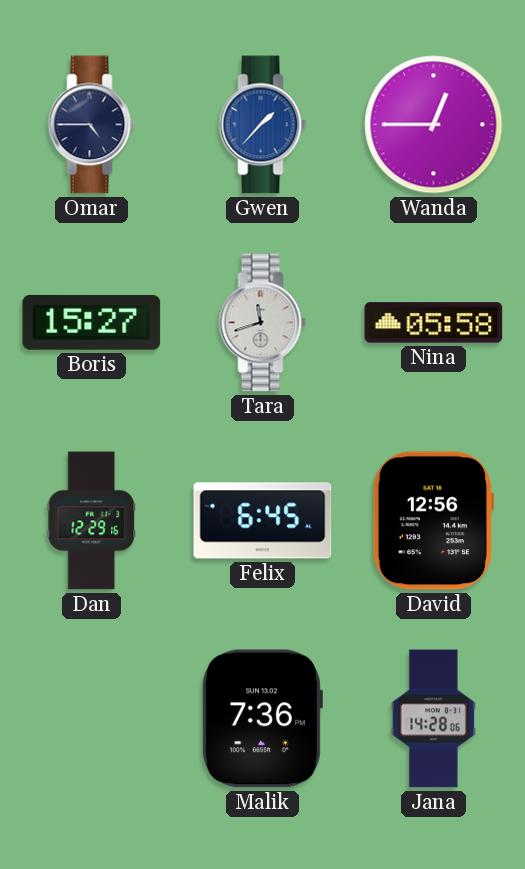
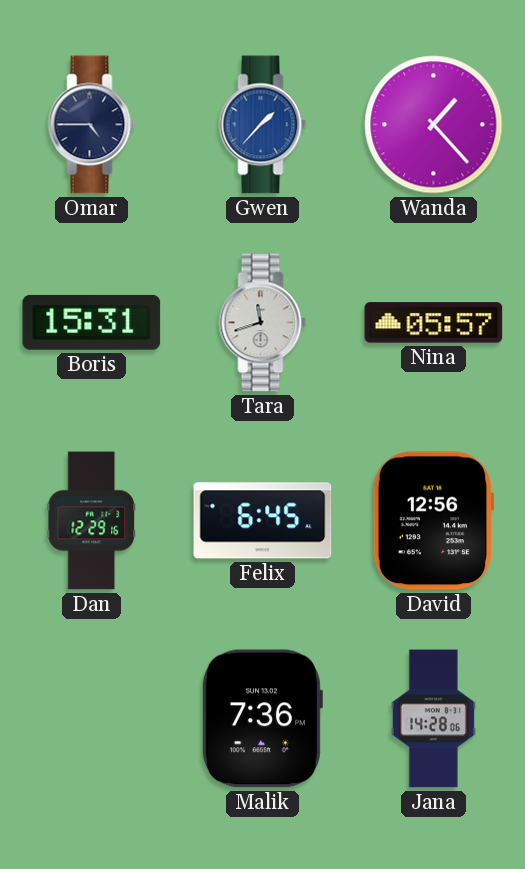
Wanda: 12:45 -> 1:23
Boris: 15:27 -> 15:31
Nina: 05:58 -> 05:57
